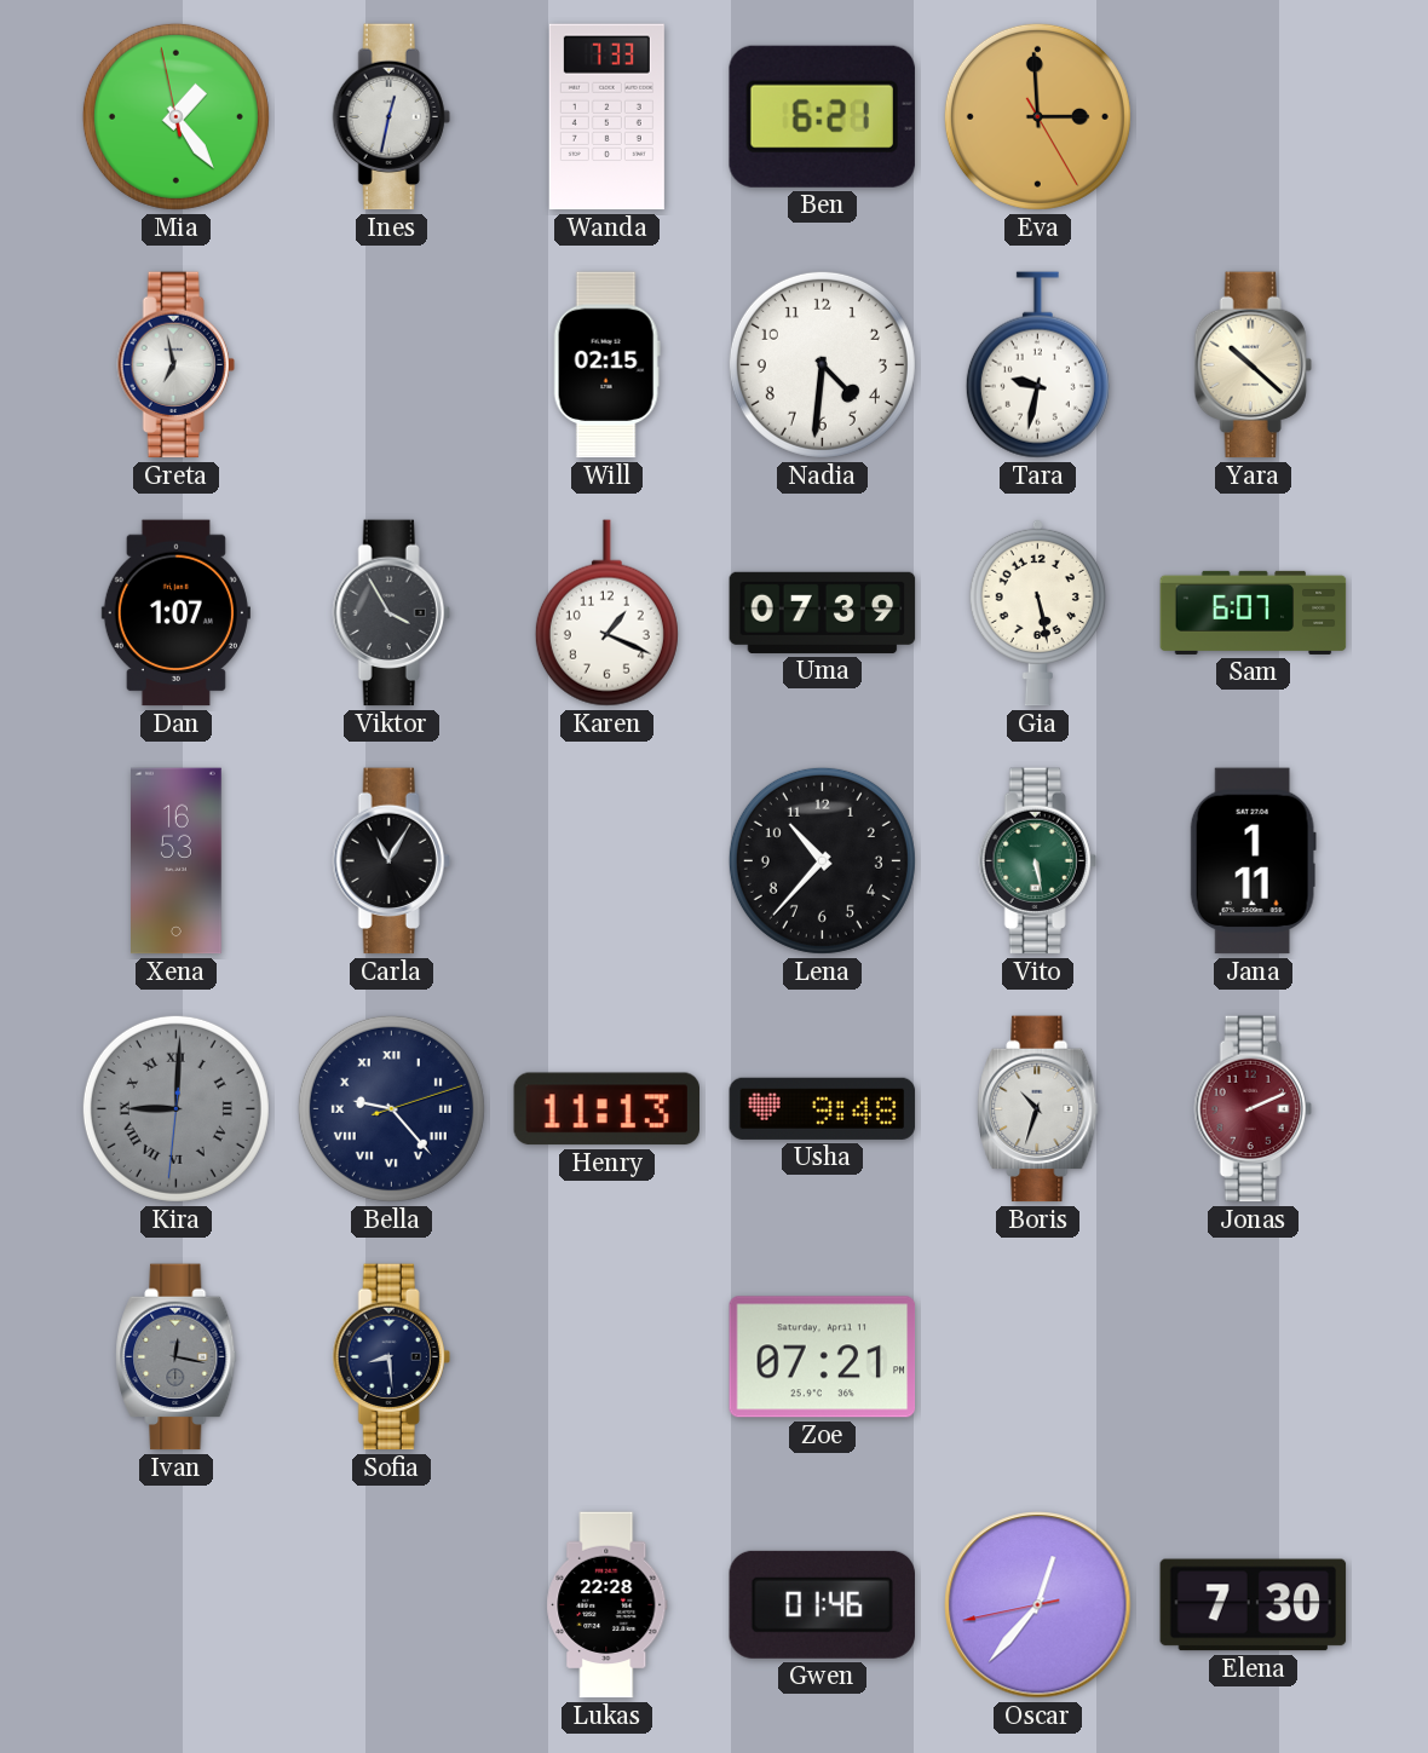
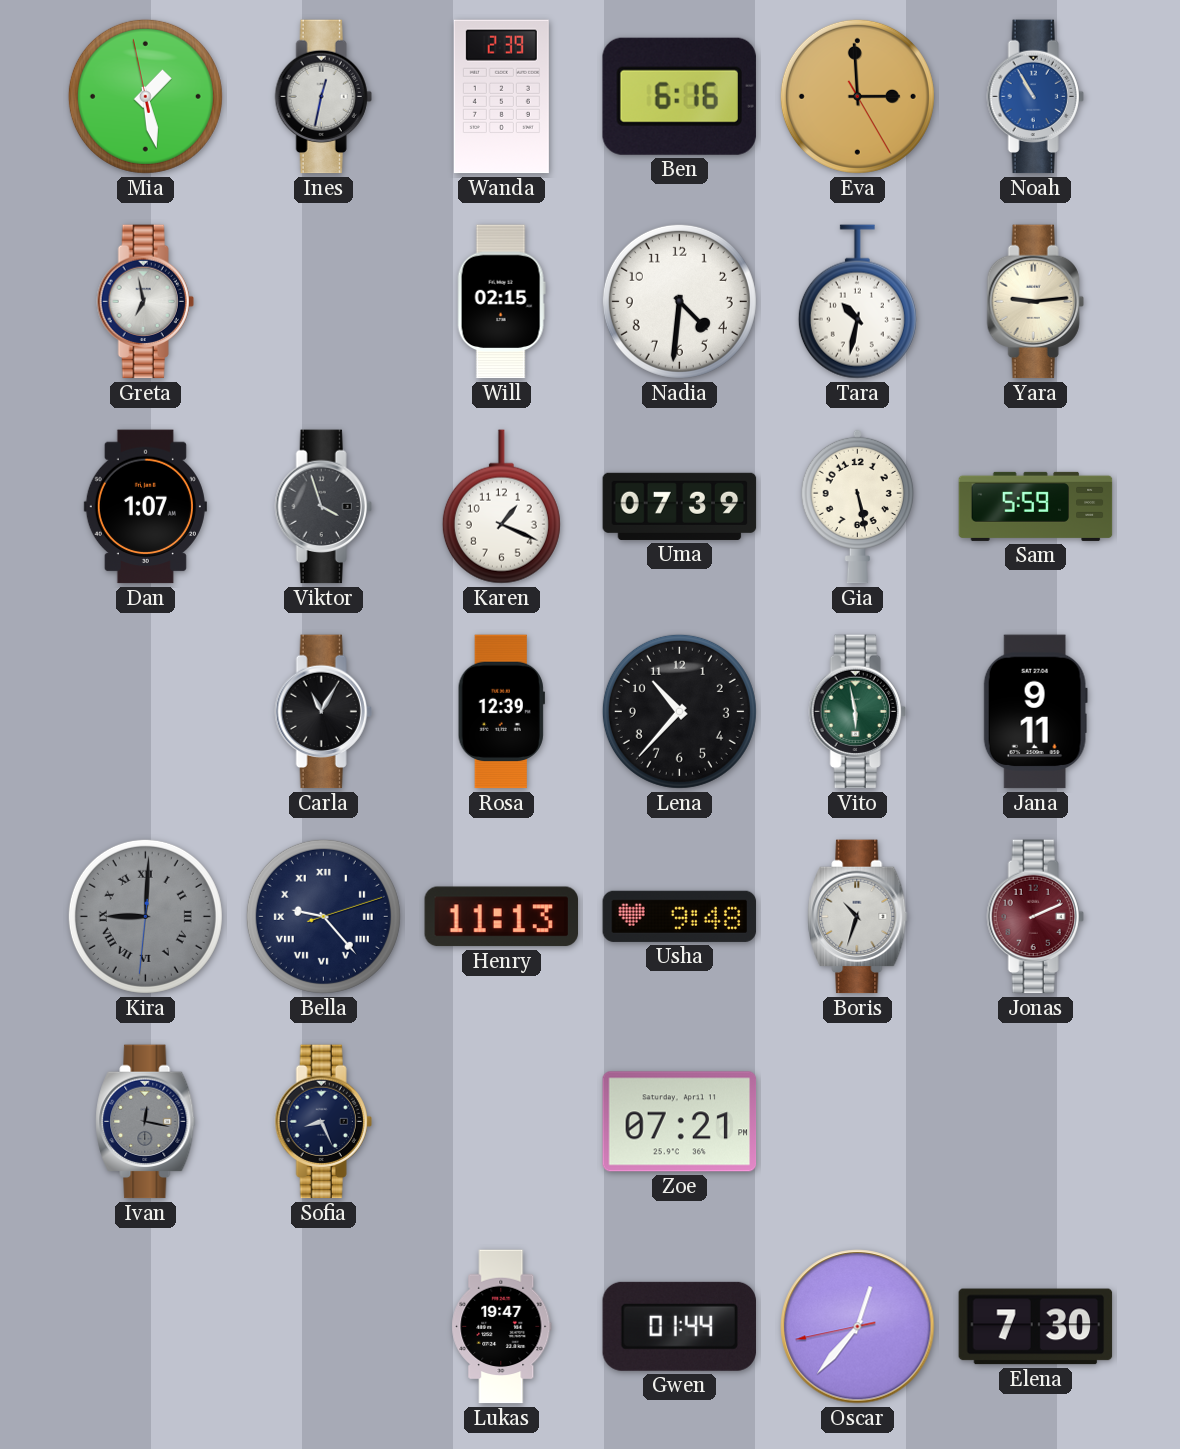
Mia: 1:23 -> 1:27
Wanda: 7:33 -> 2:39
Ben: 6:21 -> 6:16
Noah: none -> 10:55
Tara: 9:32 -> 10:32
Yara: 10:22 -> 9:14
Viktor: 3:55 -> 3:57
Sam: 6:07 -> 5:59
Xena: 16:53 -> none
Rosa: none -> 12:39
Vito: 5:28 -> 5:58
Jana: 1:11 -> 9:11
Sofia: 8:29 -> 8:26
Lukas: 22:28 -> 19:47
Gwen: 01:46 -> 01:44
